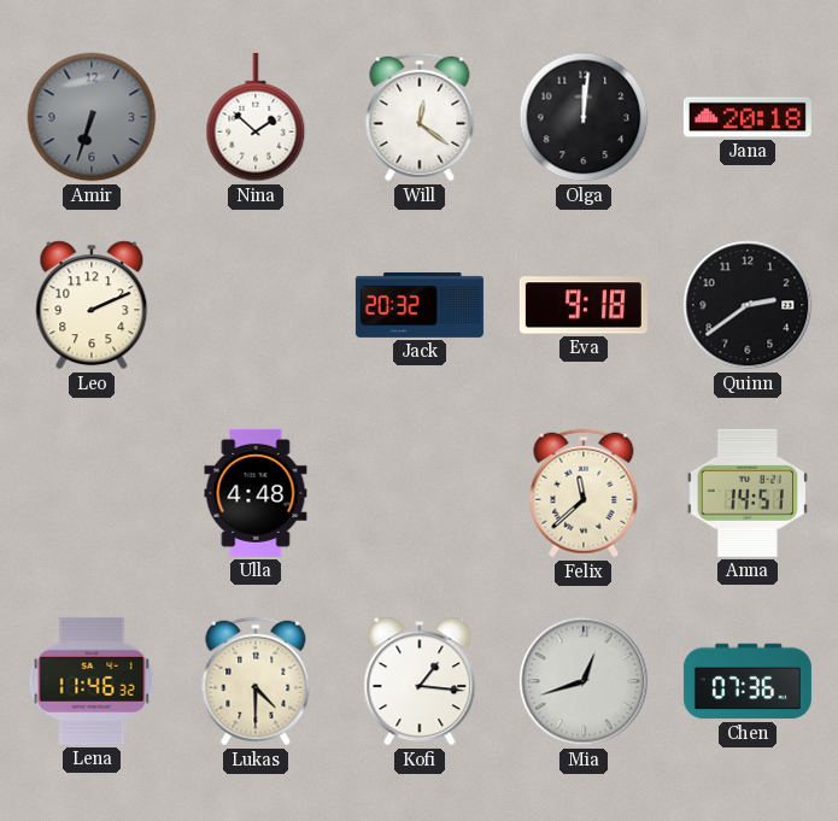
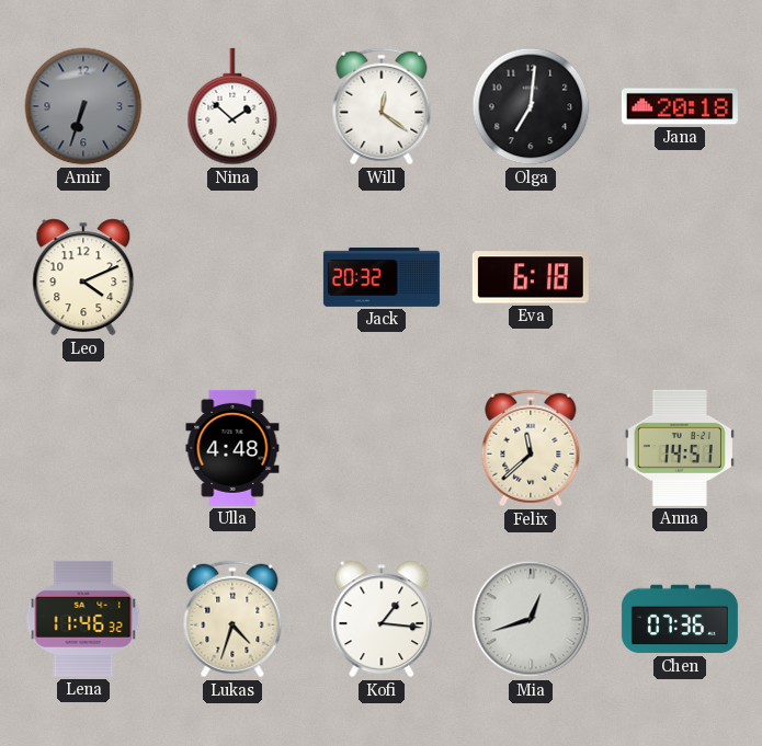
Olga: 12:01 -> 7:01
Leo: 2:11 -> 4:11
Eva: 9:18 -> 6:18
Quinn: 2:39 -> none
Lukas: 4:30 -> 4:33
